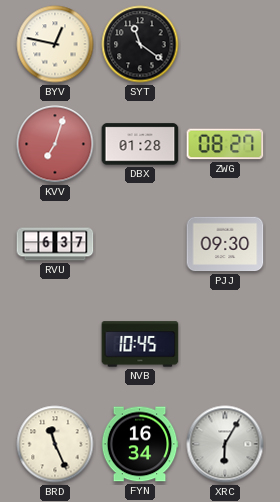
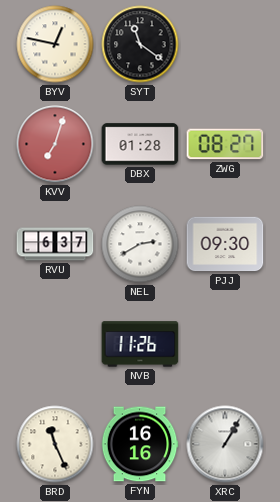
NEL: none -> 2:40
NVB: 10:45 -> 11:26
FYN: 16:34 -> 16:16
XRC: 6:05 -> 1:05
